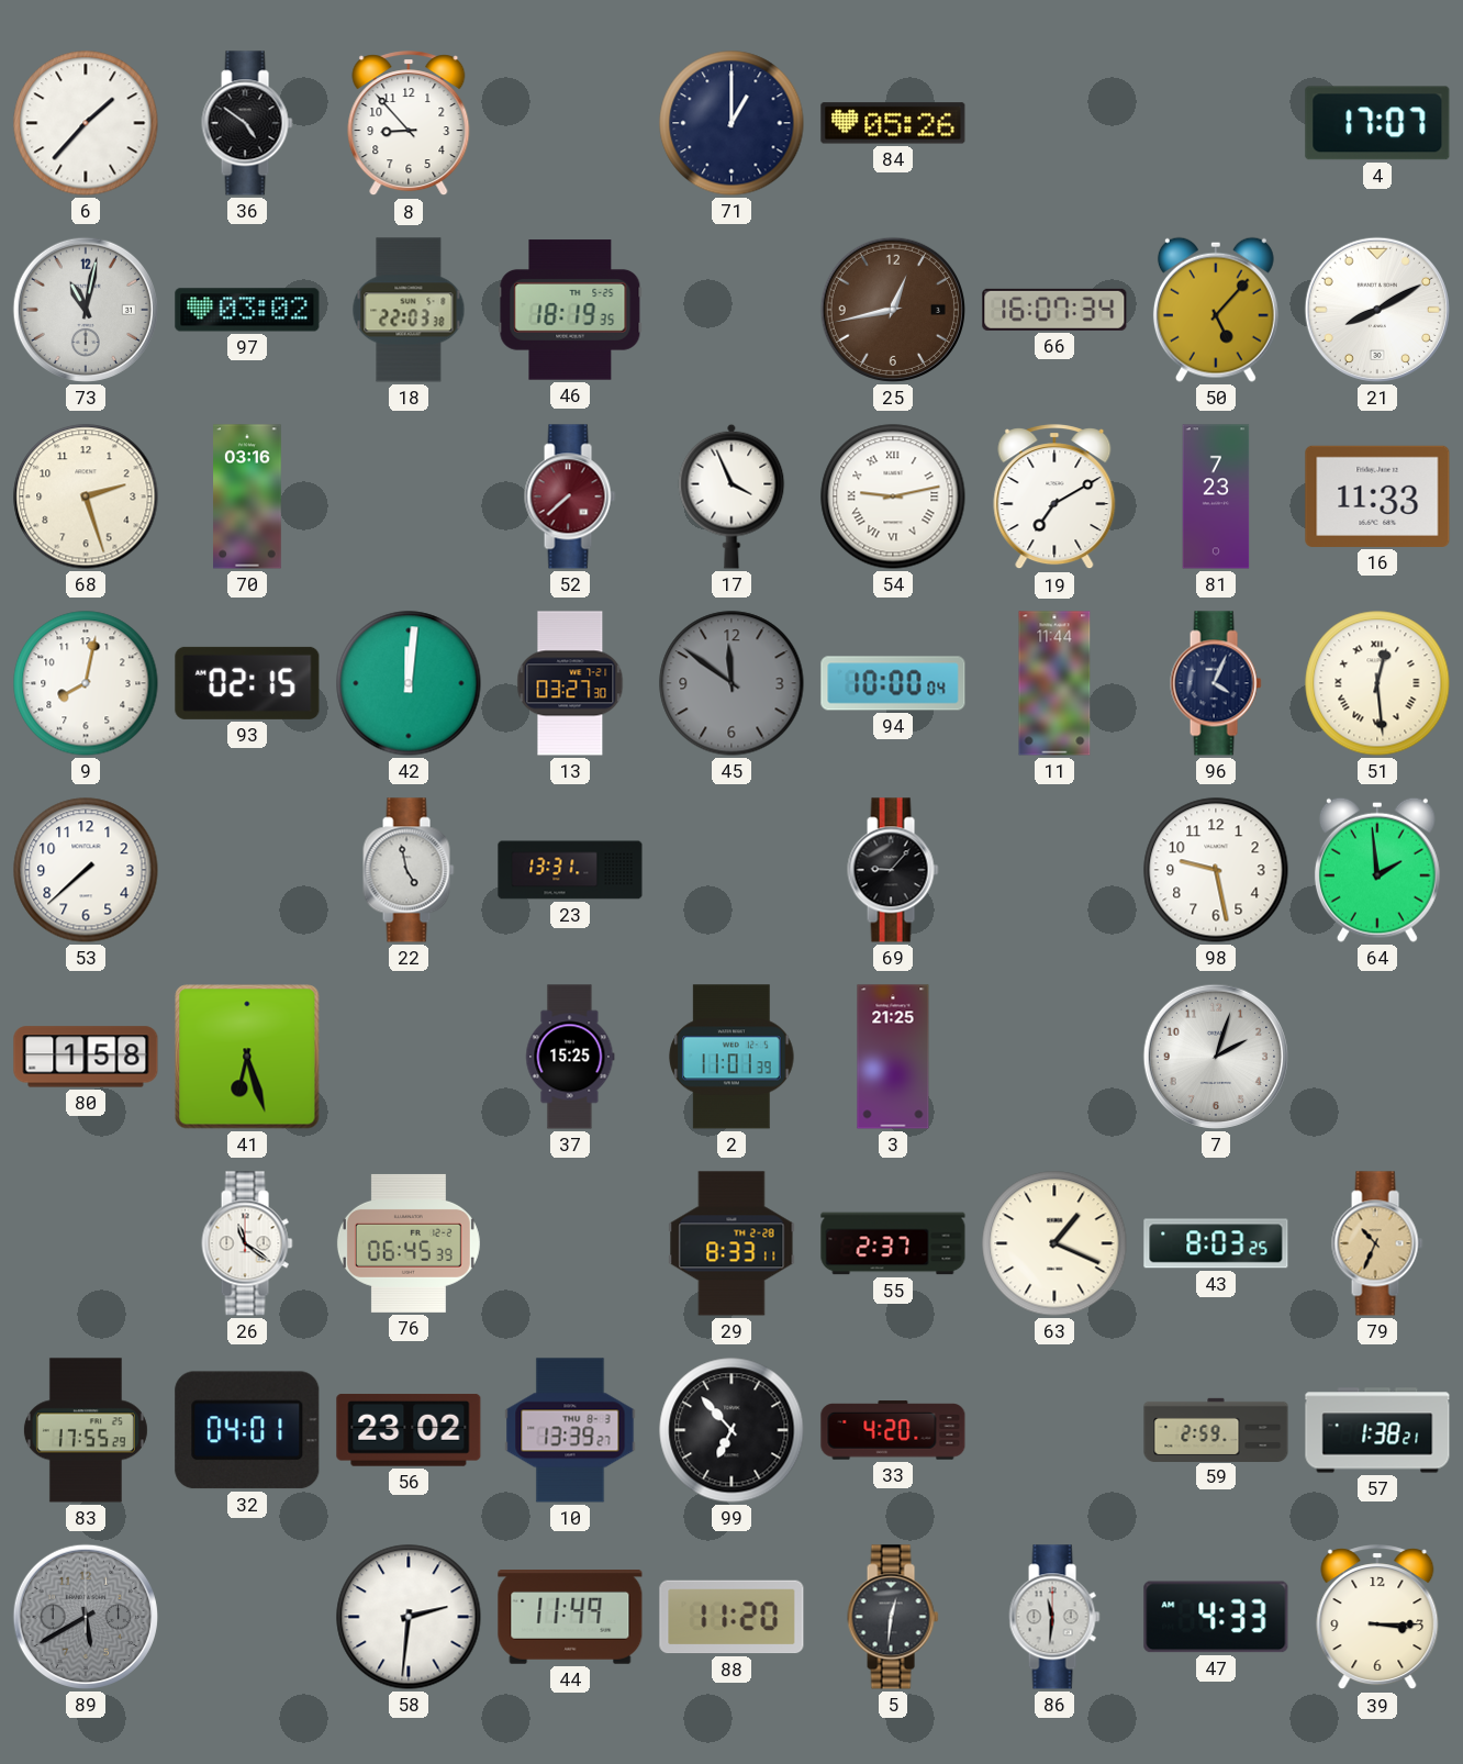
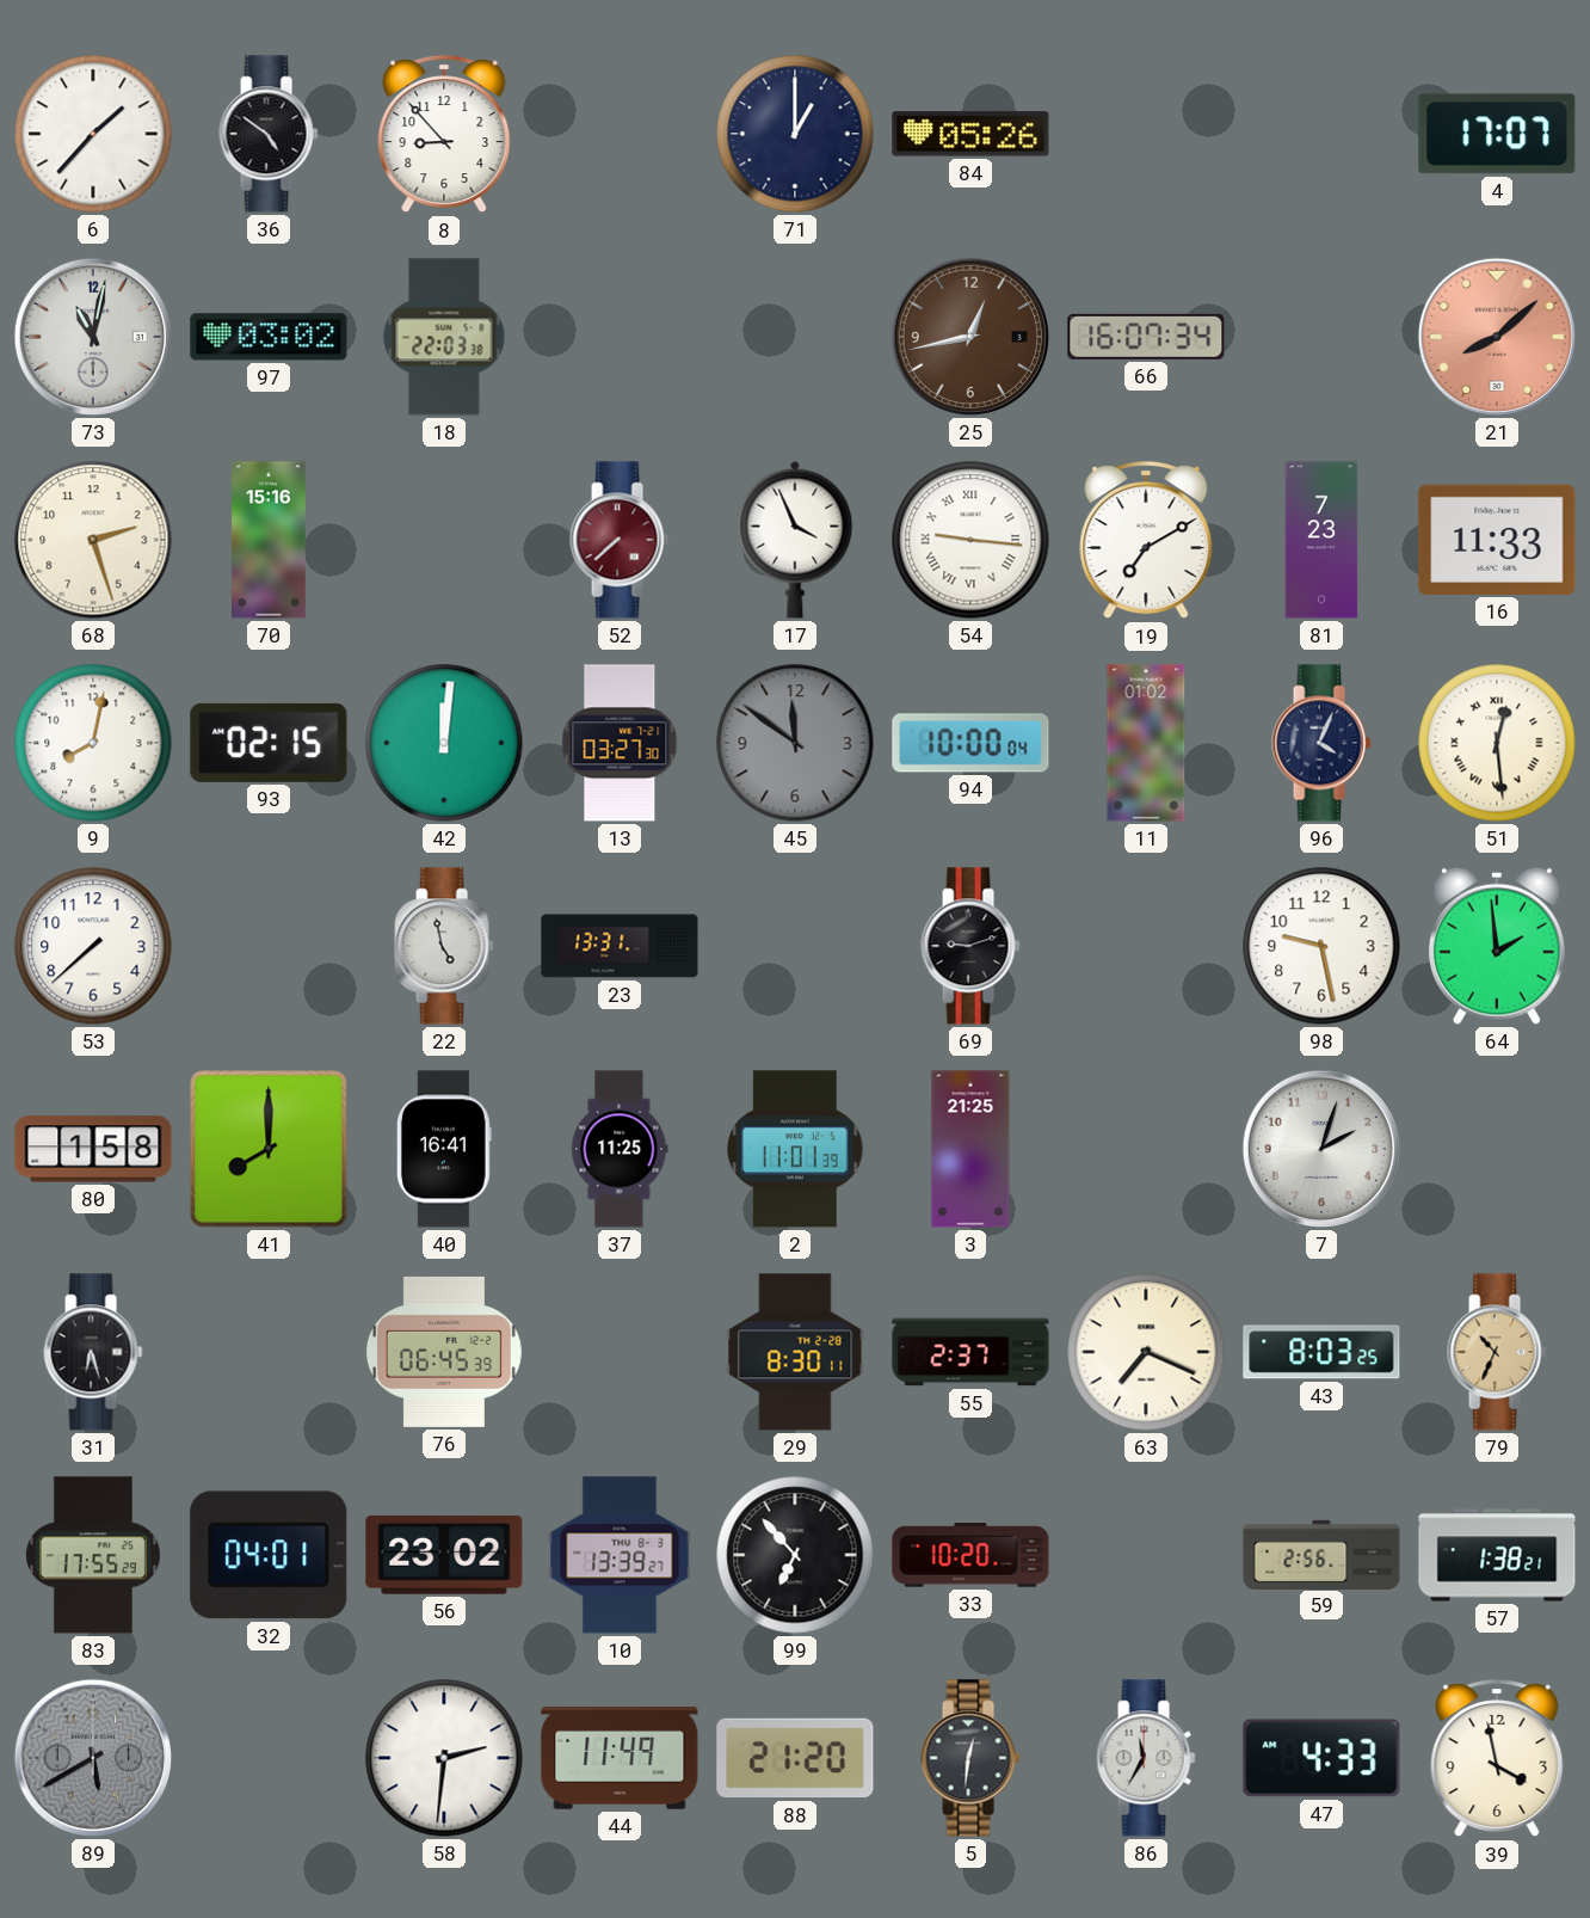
46: 18:19 -> none
50: 5:07 -> none
21: 8:10 -> 8:08
21 dial: white -> salmon
70: 03:16 -> 15:16
54: 9:13 -> 9:16
11: 11:44 -> 01:02
69: 9:07 -> 9:12
41: 6:27 -> 8:00
40: none -> 16:41
37: 15:25 -> 11:25
31: none -> 6:27
26: 11:21 -> none
29: 8:33 -> 8:30
63: 1:19 -> 7:19
33: 4:20 -> 10:20
59: 2:59 -> 2:56
88: 11:20 -> 21:20
86: 11:31 -> 11:35
39: 3:15 -> 3:58
